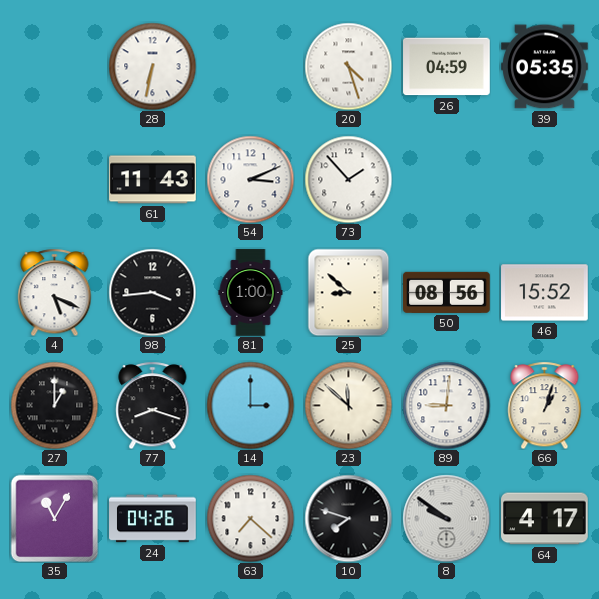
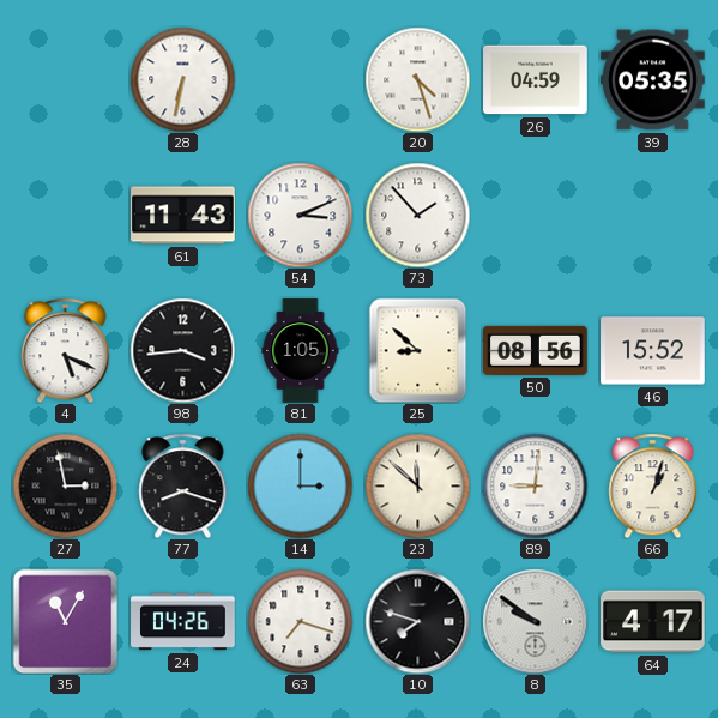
81: 1:00 -> 1:05
27: 1:00 -> 2:58
63: 7:22 -> 7:18
